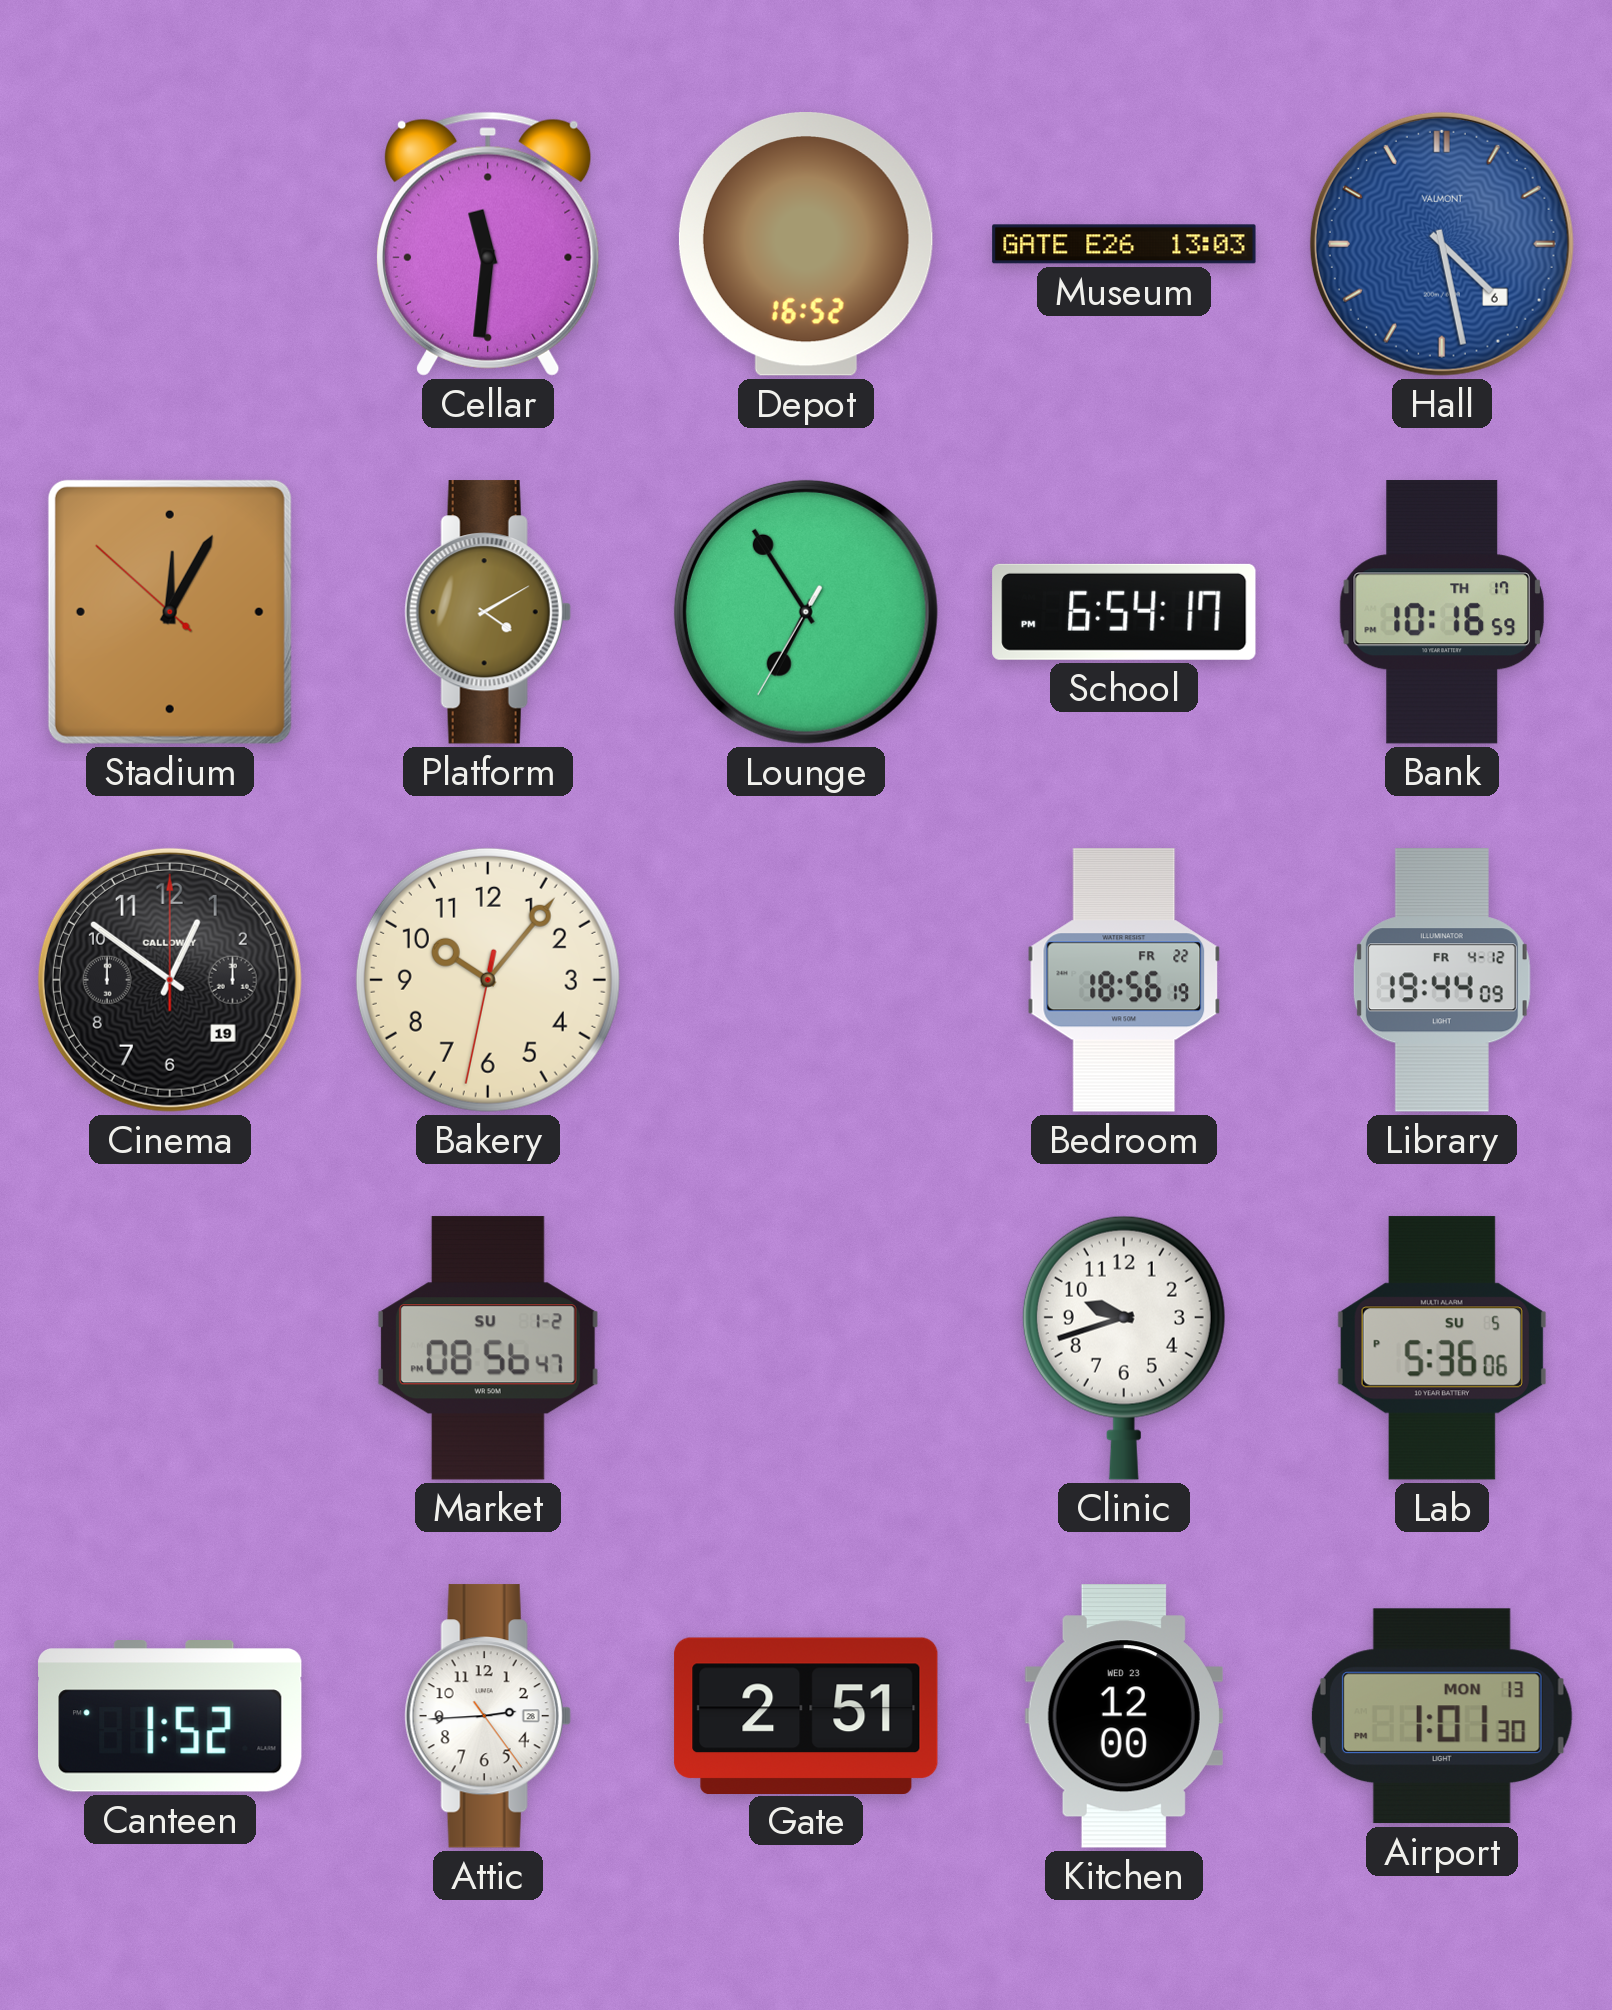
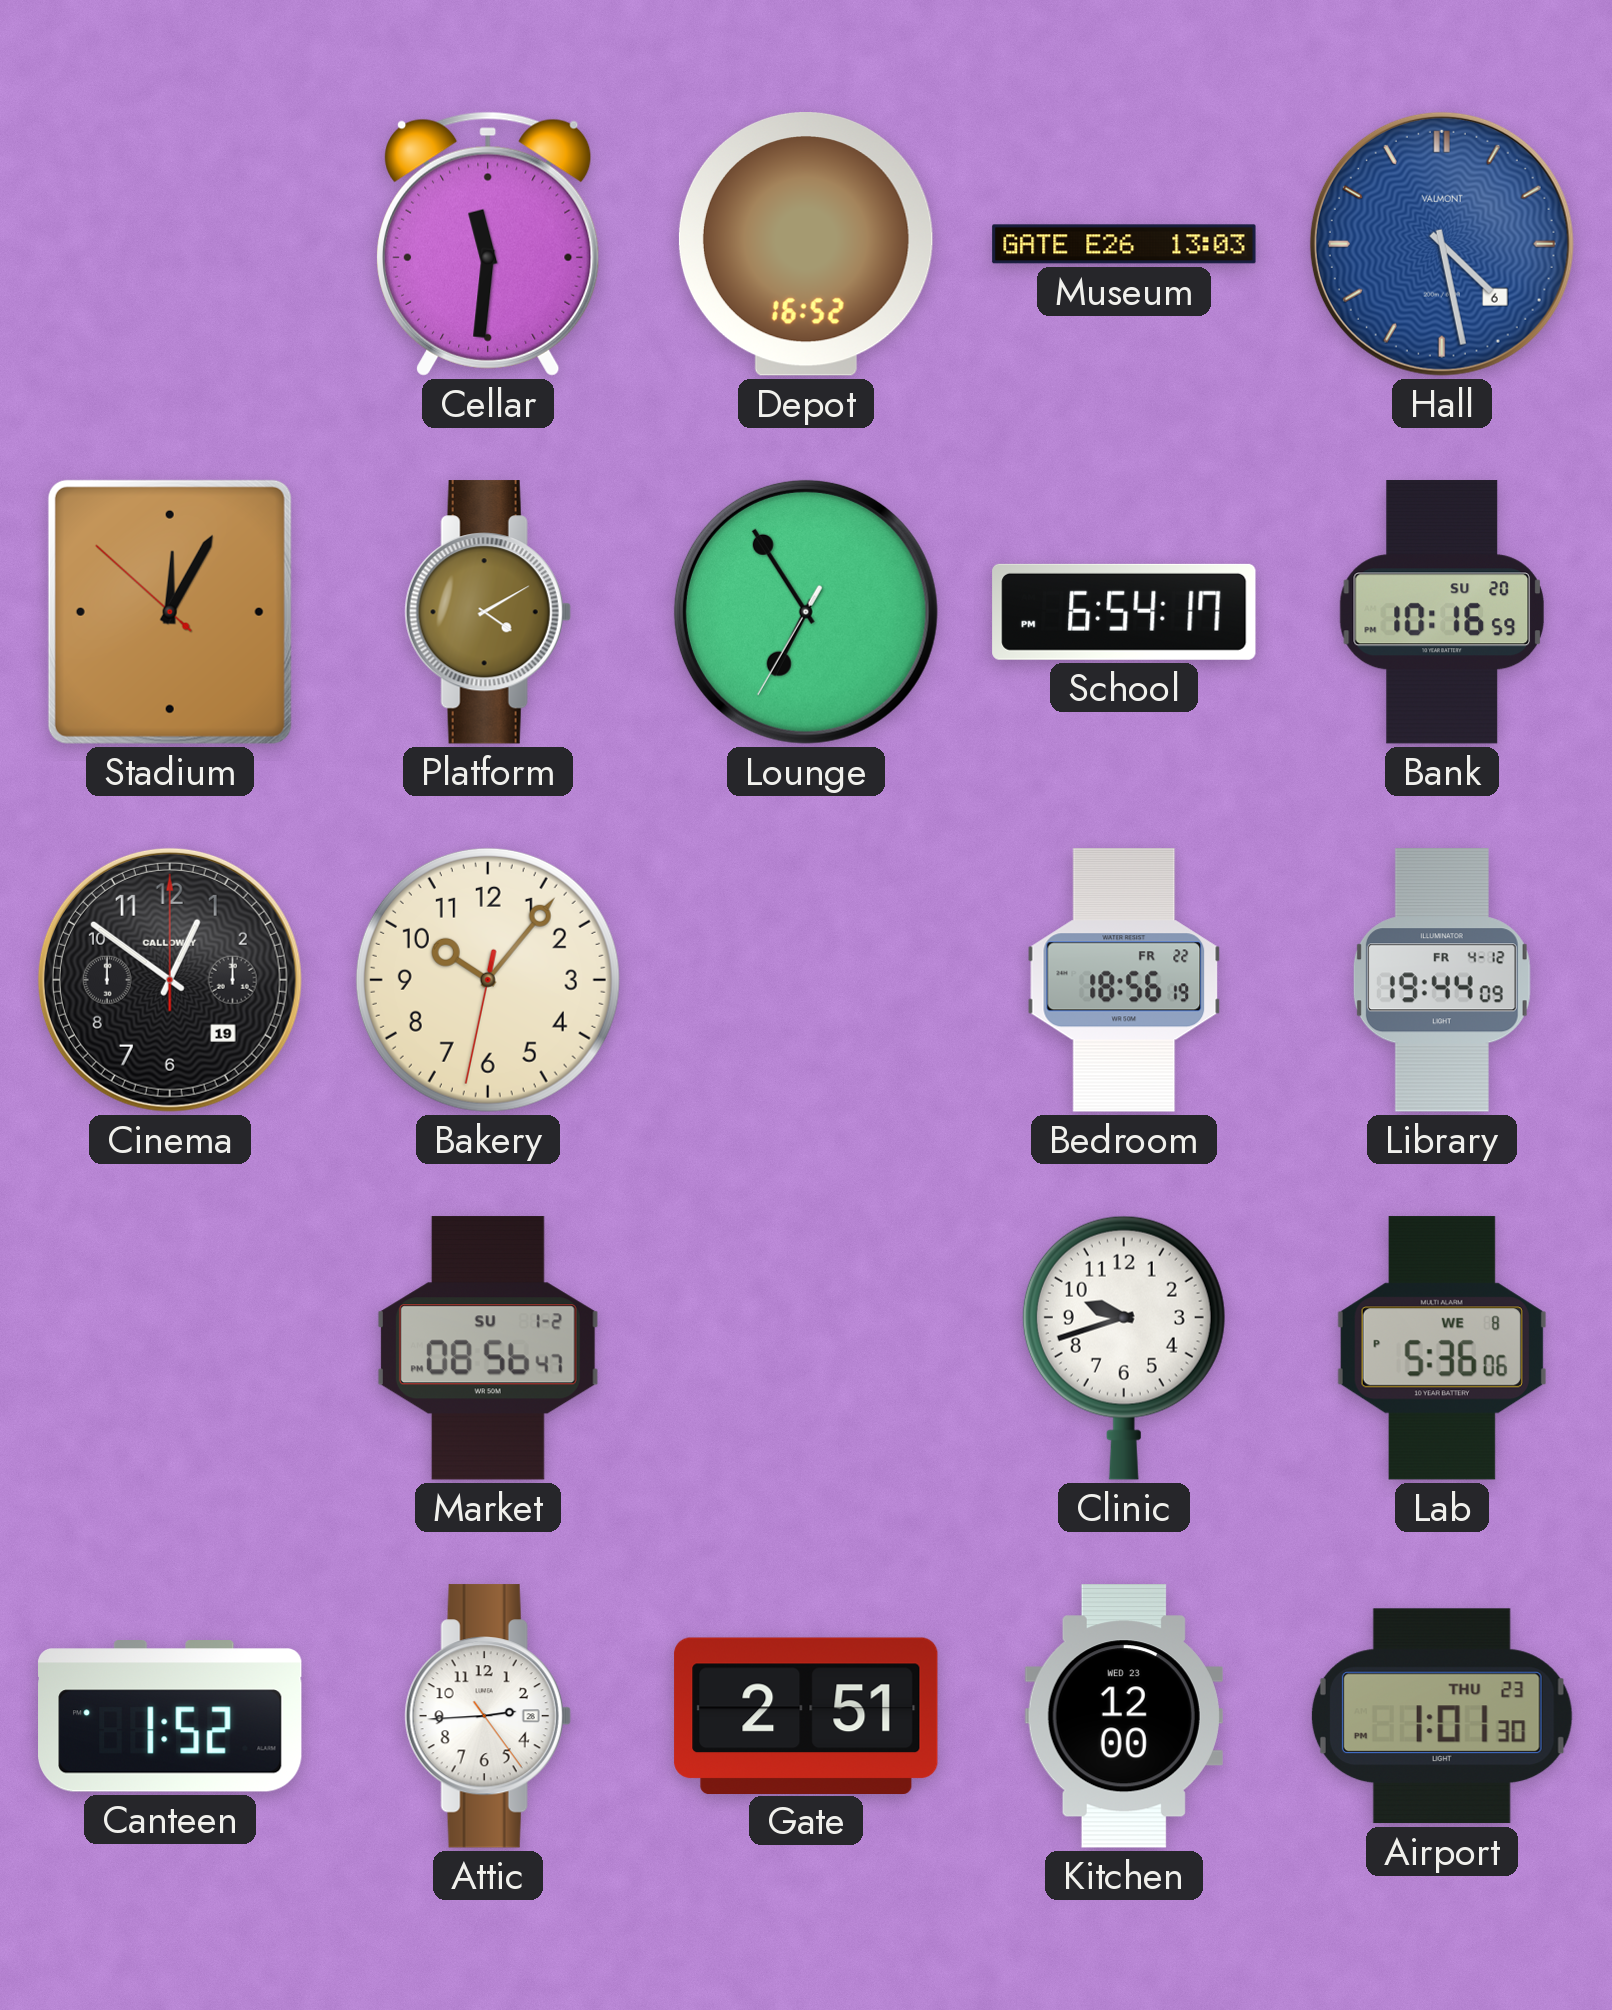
Bank date: TH 17 -> SU 20
Lab date: SU 5 -> WE 8
Airport date: MON 13 -> THU 23
